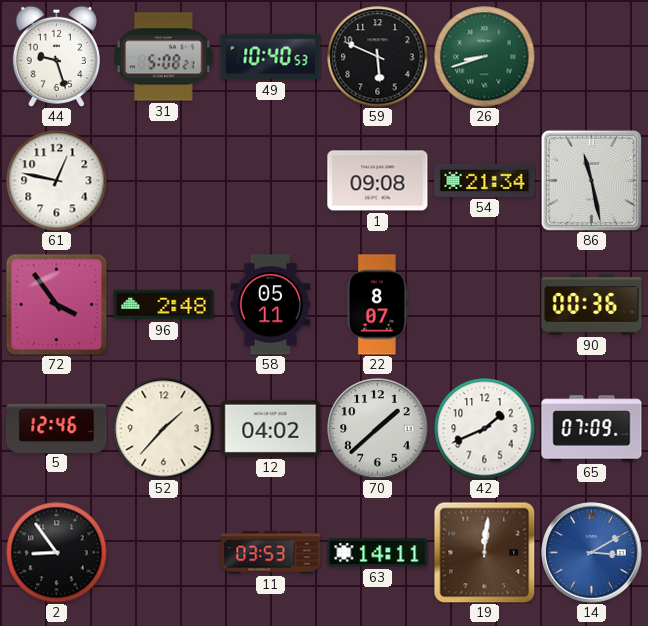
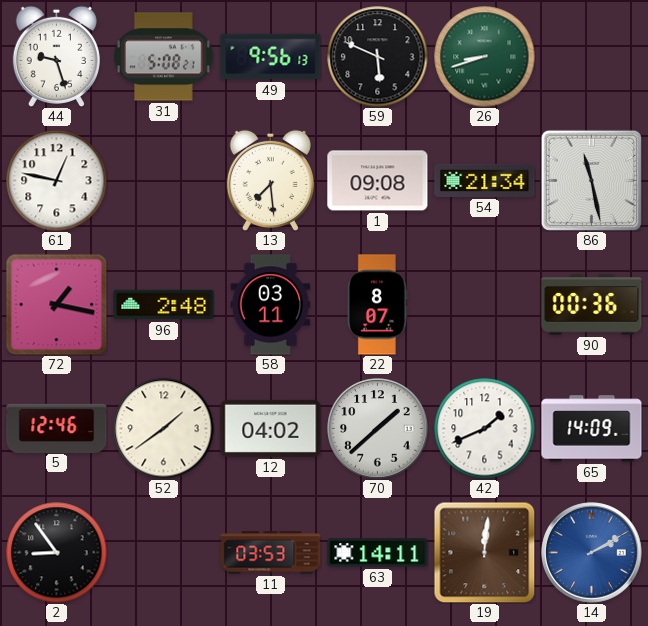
49: 10:40 -> 9:56
13: none -> 7:29
72: 3:54 -> 1:17
58: 05:11 -> 03:11
52: 1:37 -> 1:39
65: 07:09 -> 14:09
14: 3:10 -> 2:10
